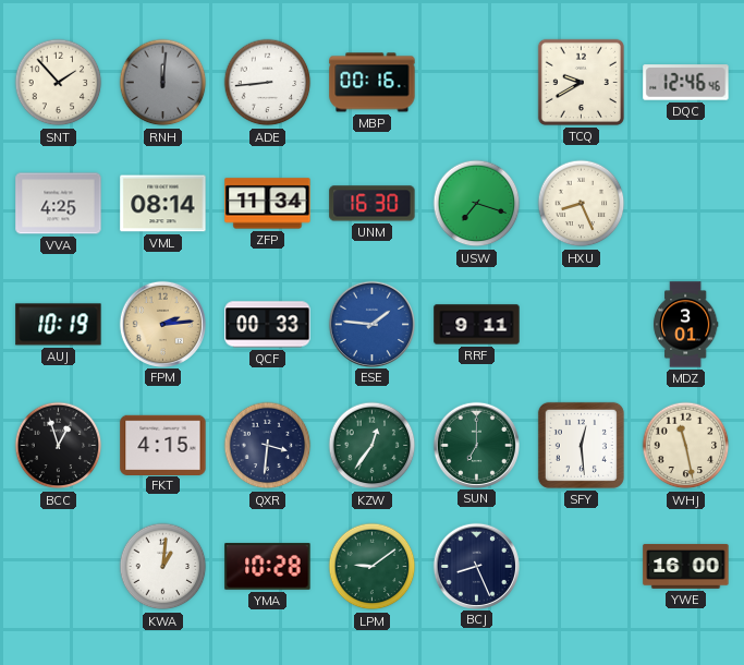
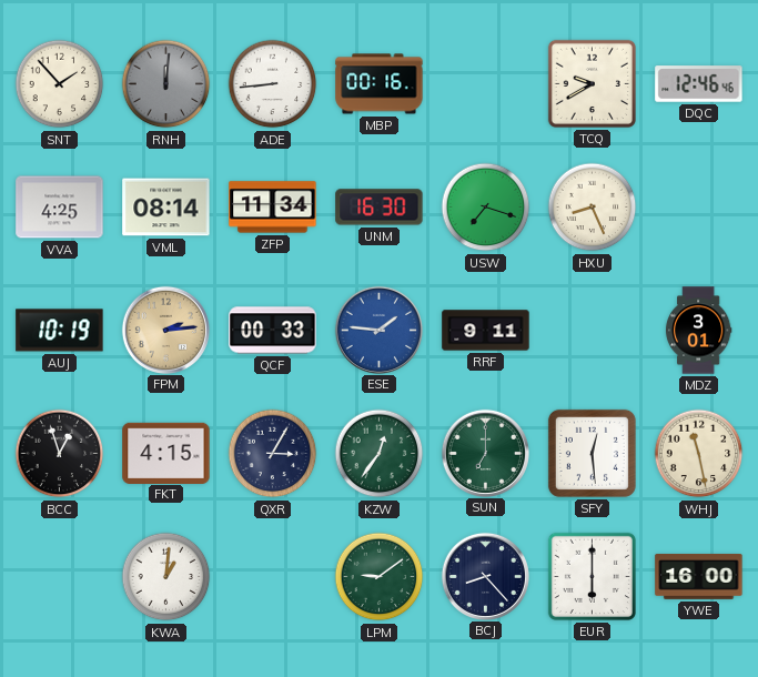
QXR: 3:31 -> 3:05
YMA: 10:28 -> none
BCJ: 8:26 -> 8:23
EUR: none -> 6:00
